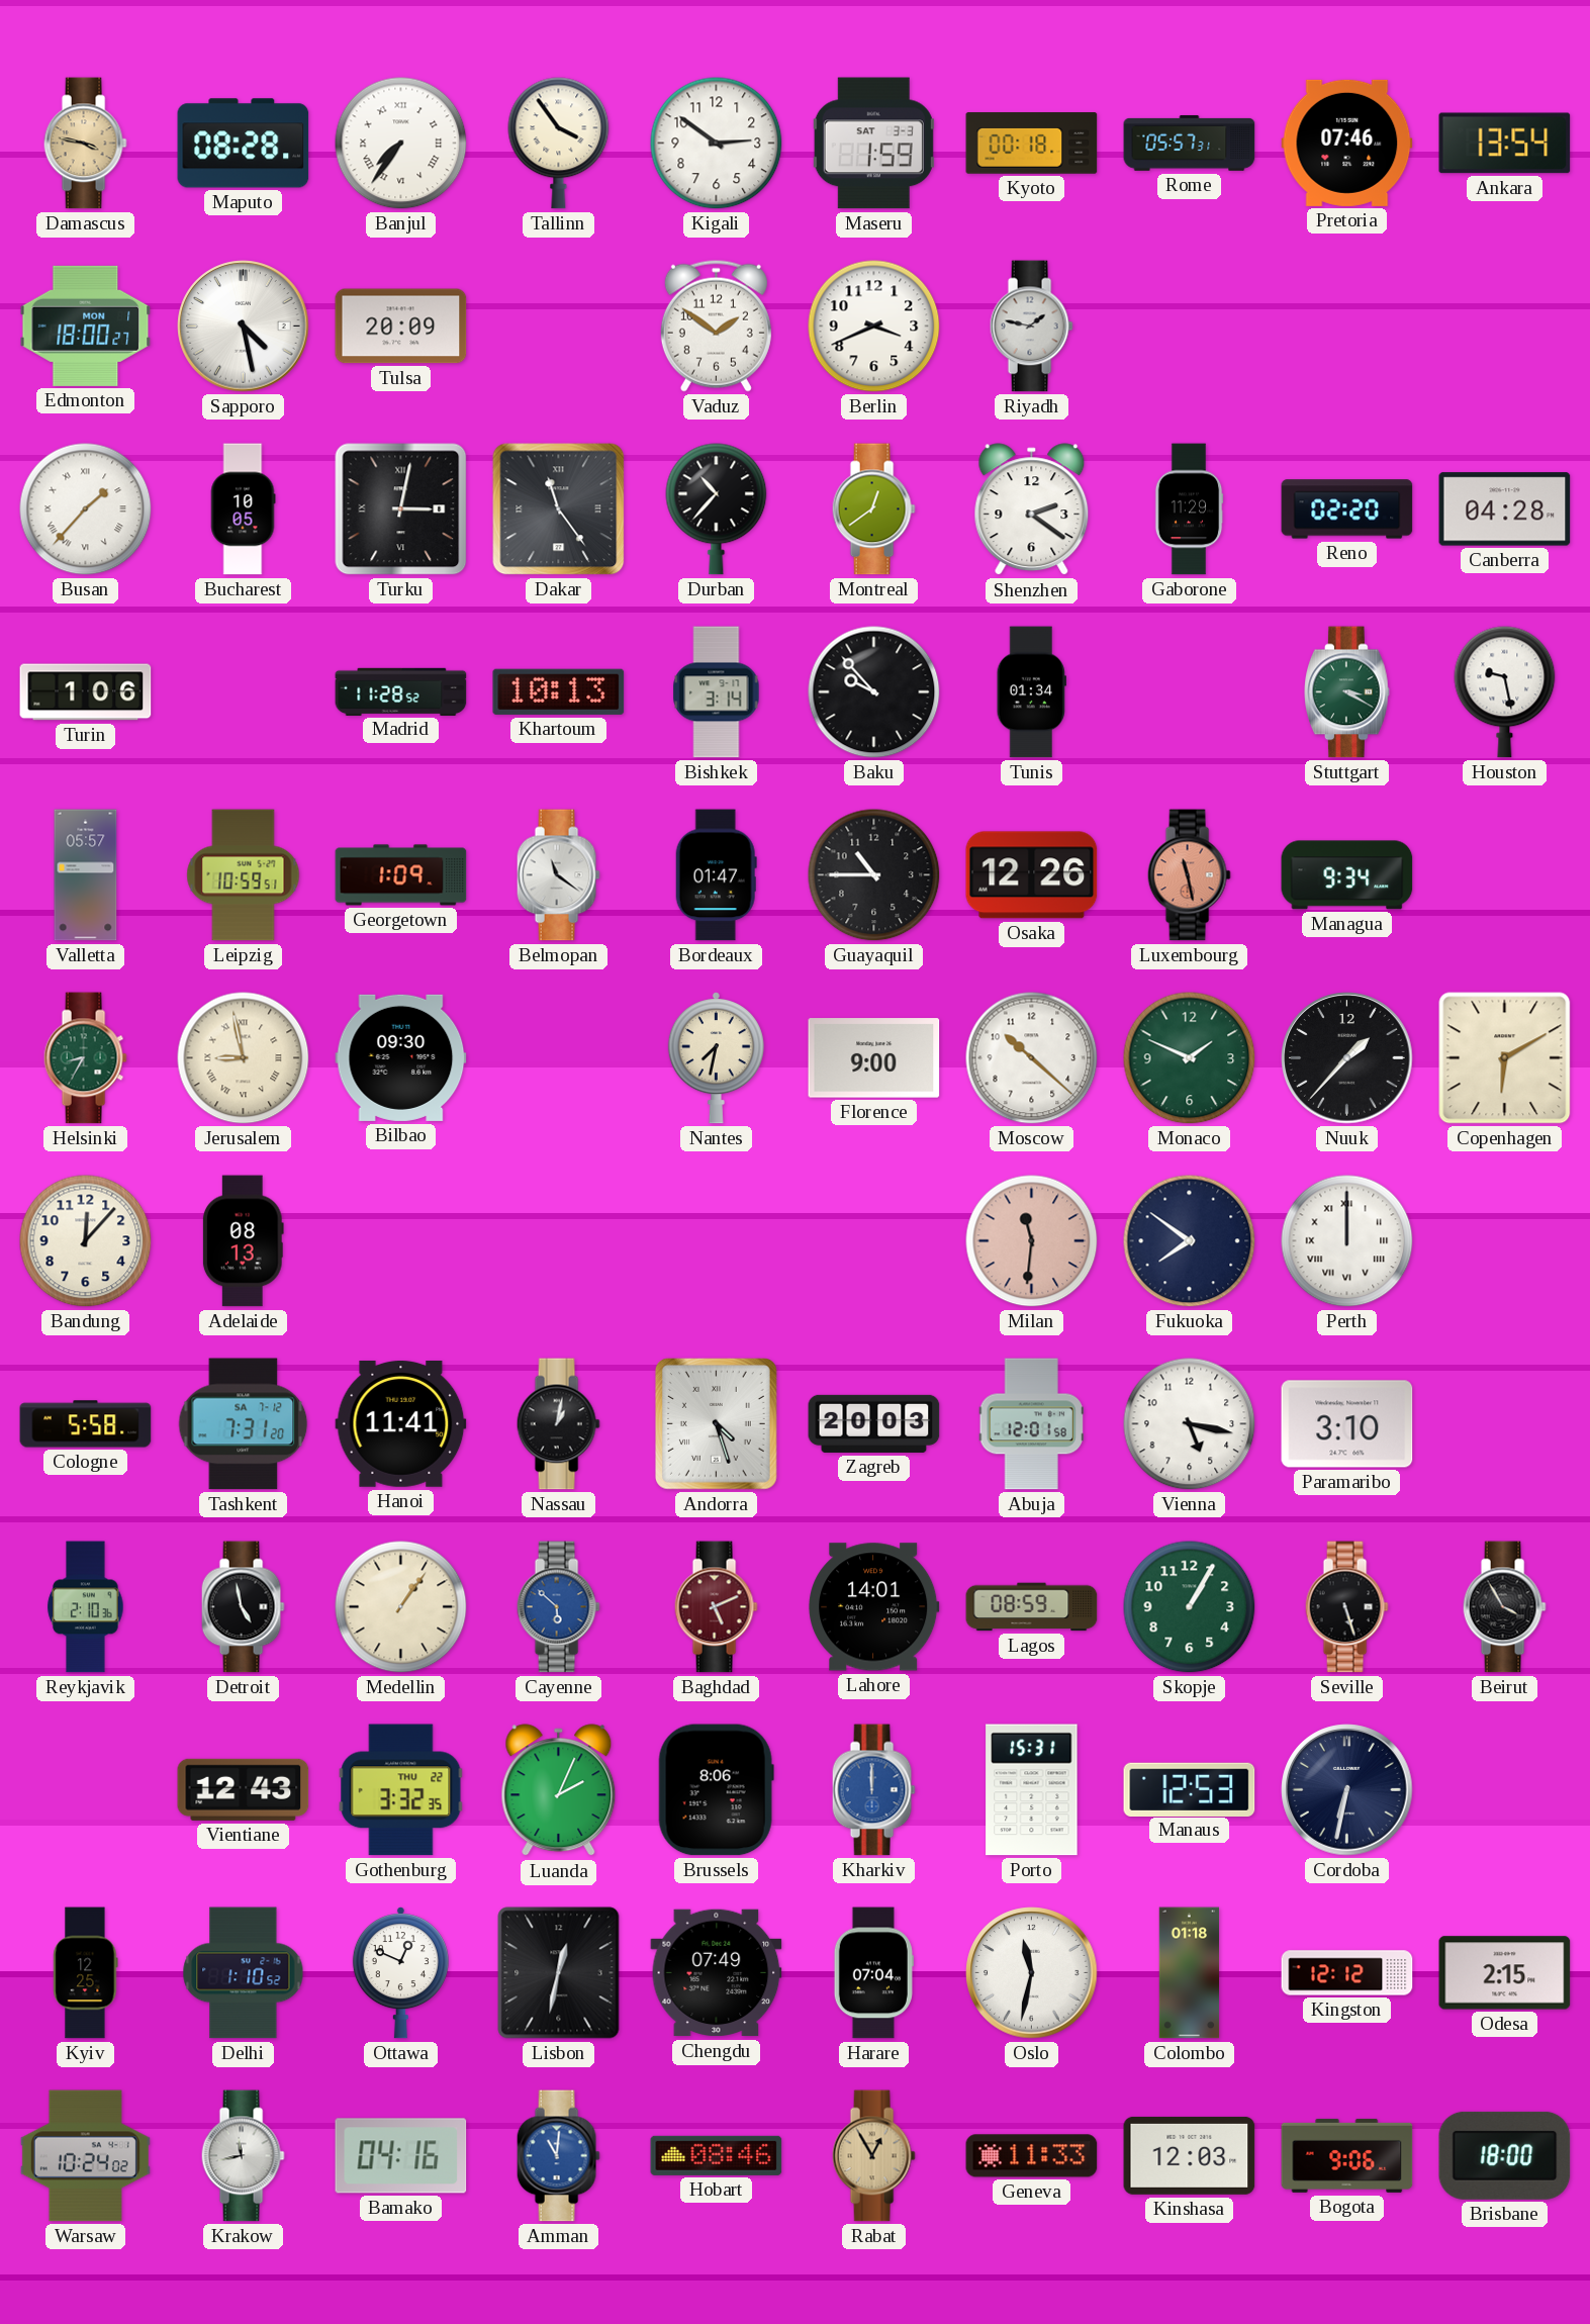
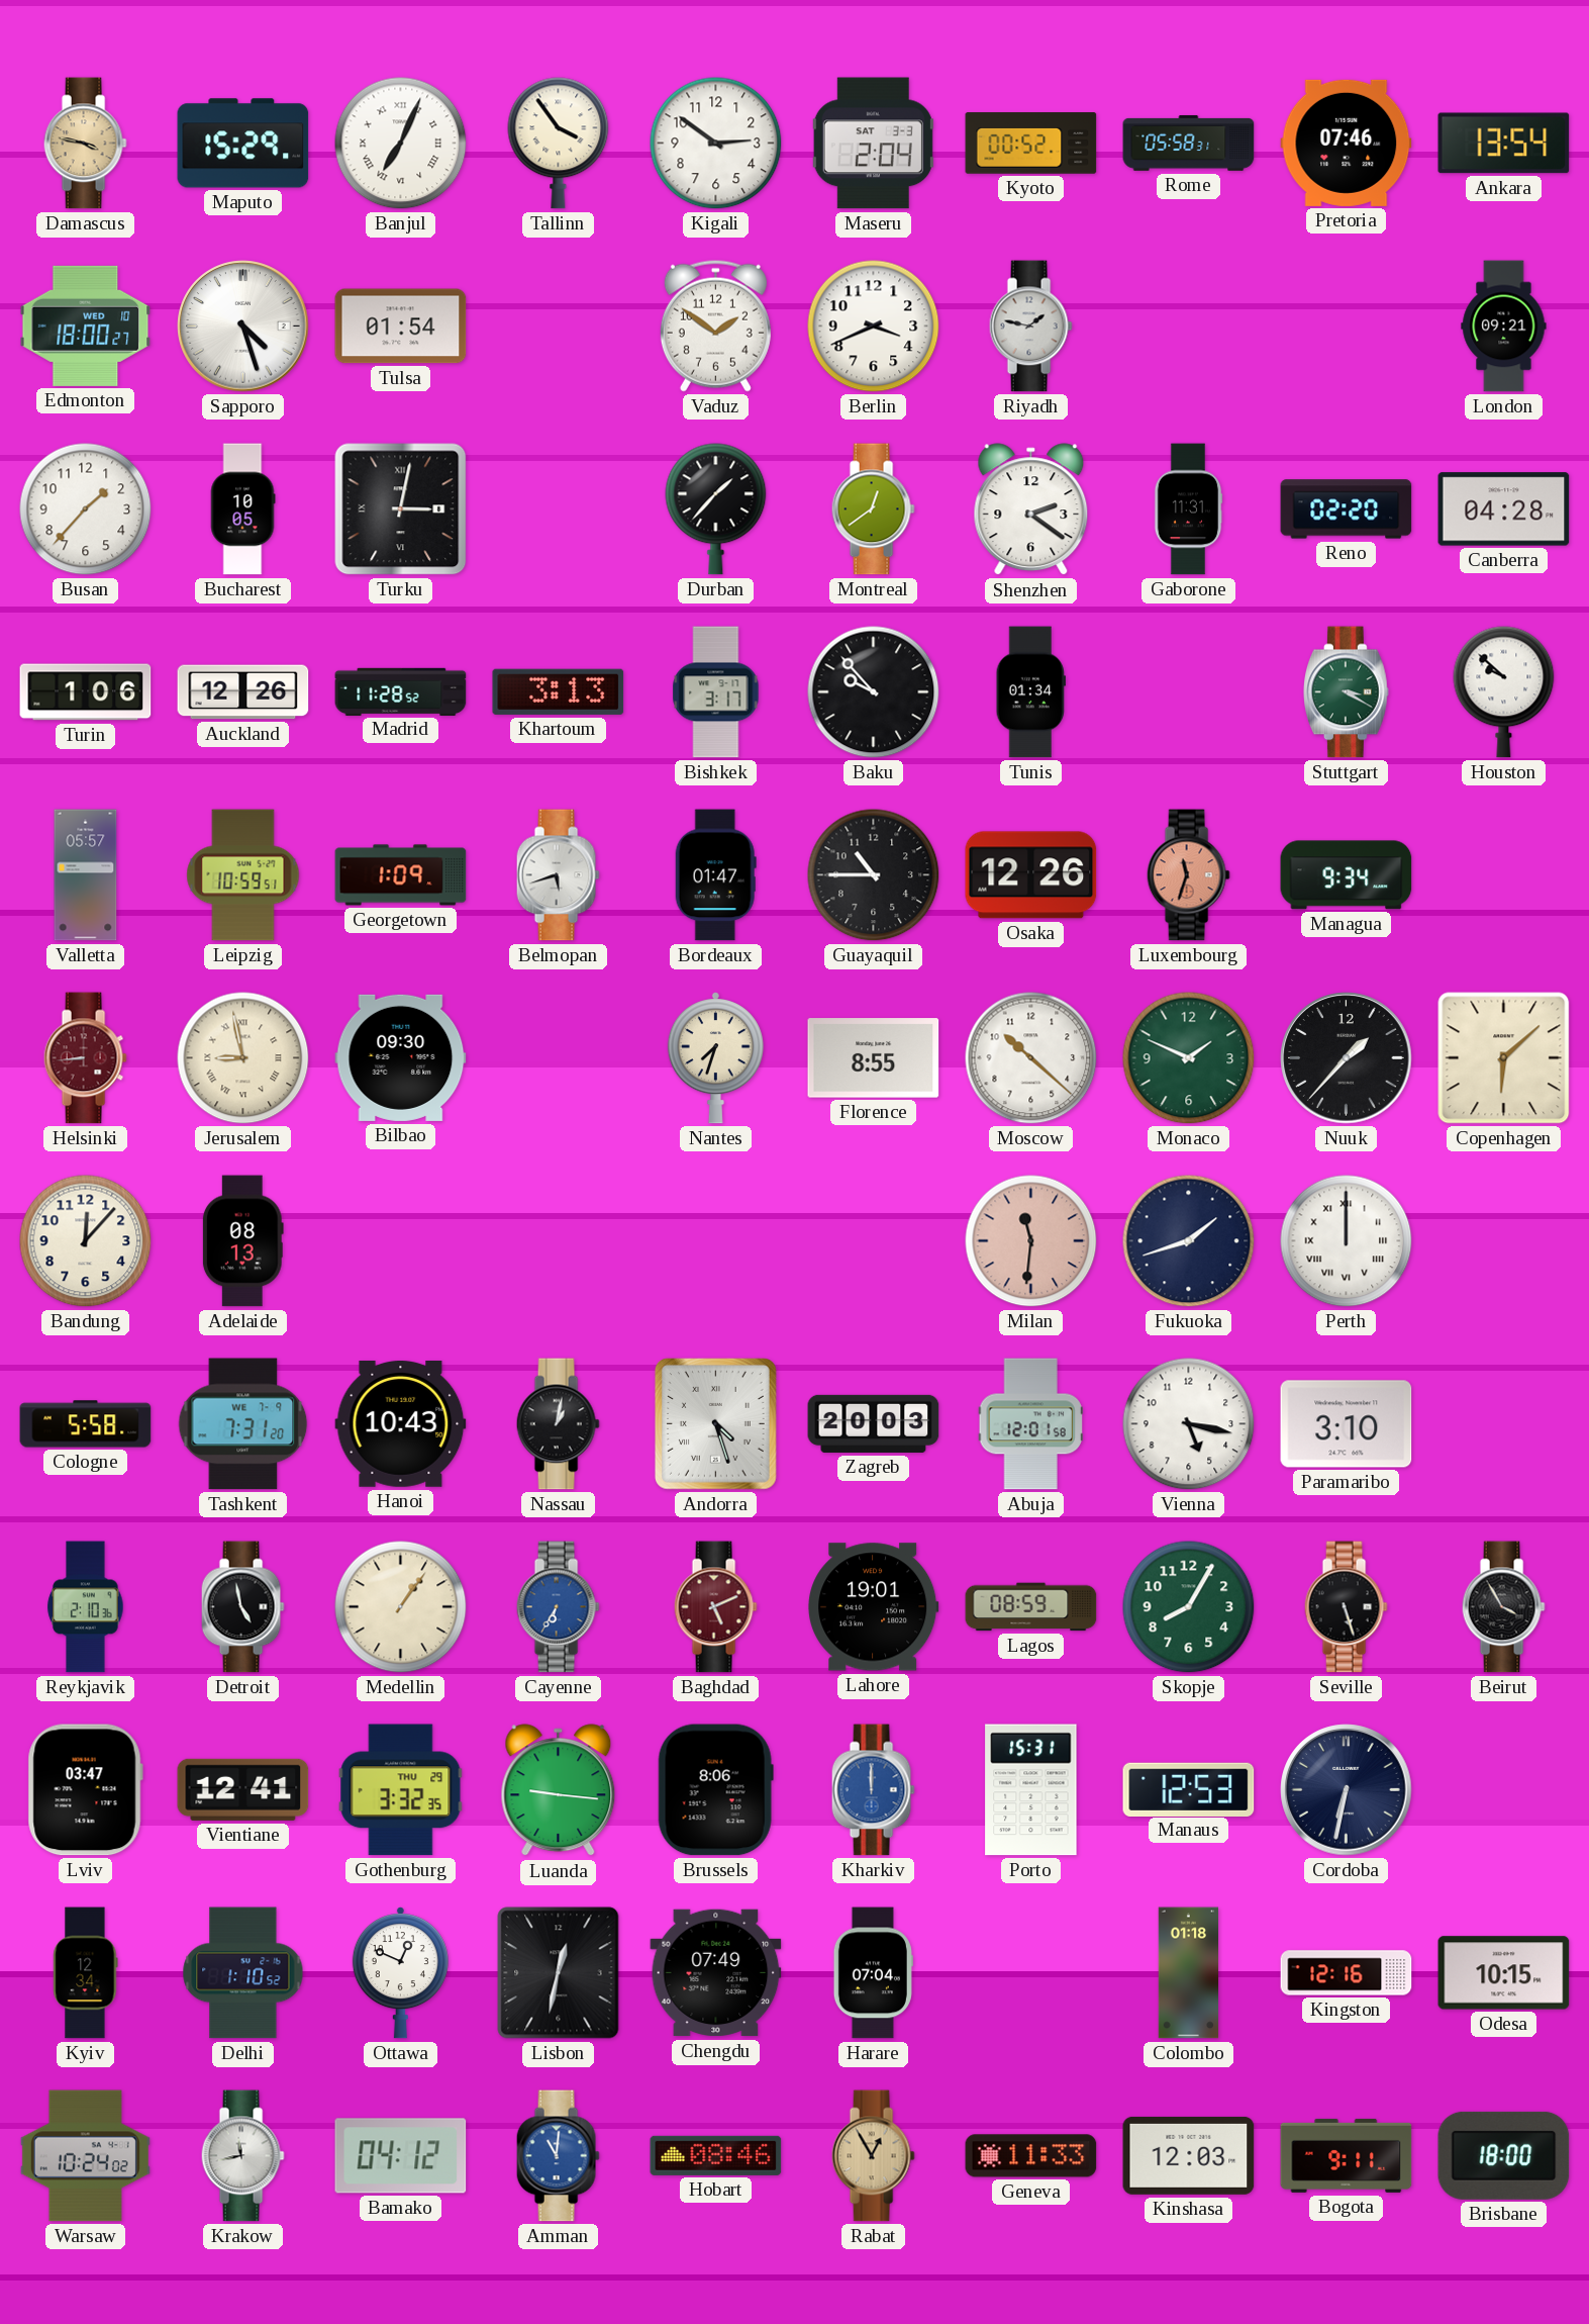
Maputo: 08:28 -> 15:29
Banjul: 7:36 -> 7:04
Maseru: 1:59 -> 2:04
Kyoto: 00:18 -> 00:52
Rome: 05:57 -> 05:58
Edmonton date: MON 1 -> WED 10
Sapporo: 4:28 -> 4:27
Tulsa: 20:09 -> 01:54
London: none -> 09:21
Busan numerals: Roman -> Arabic
Dakar: 11:24 -> none
Durban: 10:37 -> 1:37
Gaborone: 11:29 -> 11:31
Auckland: none -> 12:26
Khartoum: 10:13 -> 3:13
Bishkek: 3:14 -> 3:17
Houston: 9:28 -> 9:52
Belmopan: 11:21 -> 5:42
Luxembourg: 11:28 -> 11:33
Helsinki: 8:35 -> 8:44
Helsinki dial: green -> burgundy
Nantes: 7:32 -> 7:33
Florence: 9:00 -> 8:55
Copenhagen: 6:10 -> 6:08
Fukuoka: 7:51 -> 1:42
Tashkent date: SA 7-12 -> WE 7-9
Hanoi: 11:41 -> 10:43
Cayenne: 5:52 -> 6:35
Lahore: 14:01 -> 19:01
Skopje: 1:05 -> 8:05
Lviv: none -> 03:47
Vientiane: 12:43 -> 12:41
Gothenburg date: THU 22 -> THU 29
Luanda: 2:04 -> 9:16
Kyiv: 12:25 -> 12:34
Oslo: 11:32 -> none
Kingston: 12:12 -> 12:16
Odesa: 2:15 -> 10:15
Bamako: 04:16 -> 04:12
Bogota: 9:06 -> 9:11
